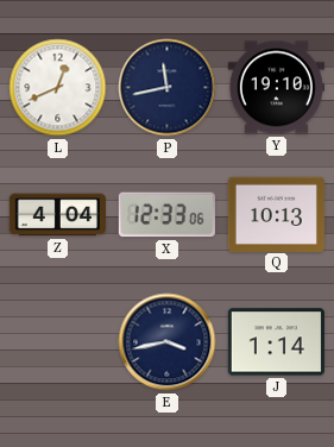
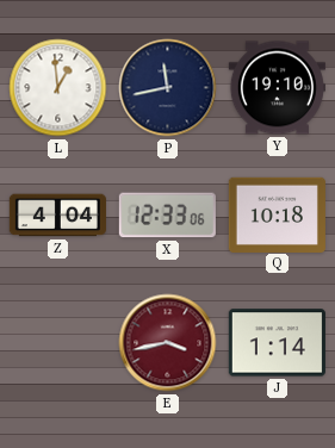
L: 12:41 -> 12:59
Q: 10:13 -> 10:18
E dial: navy -> burgundy
